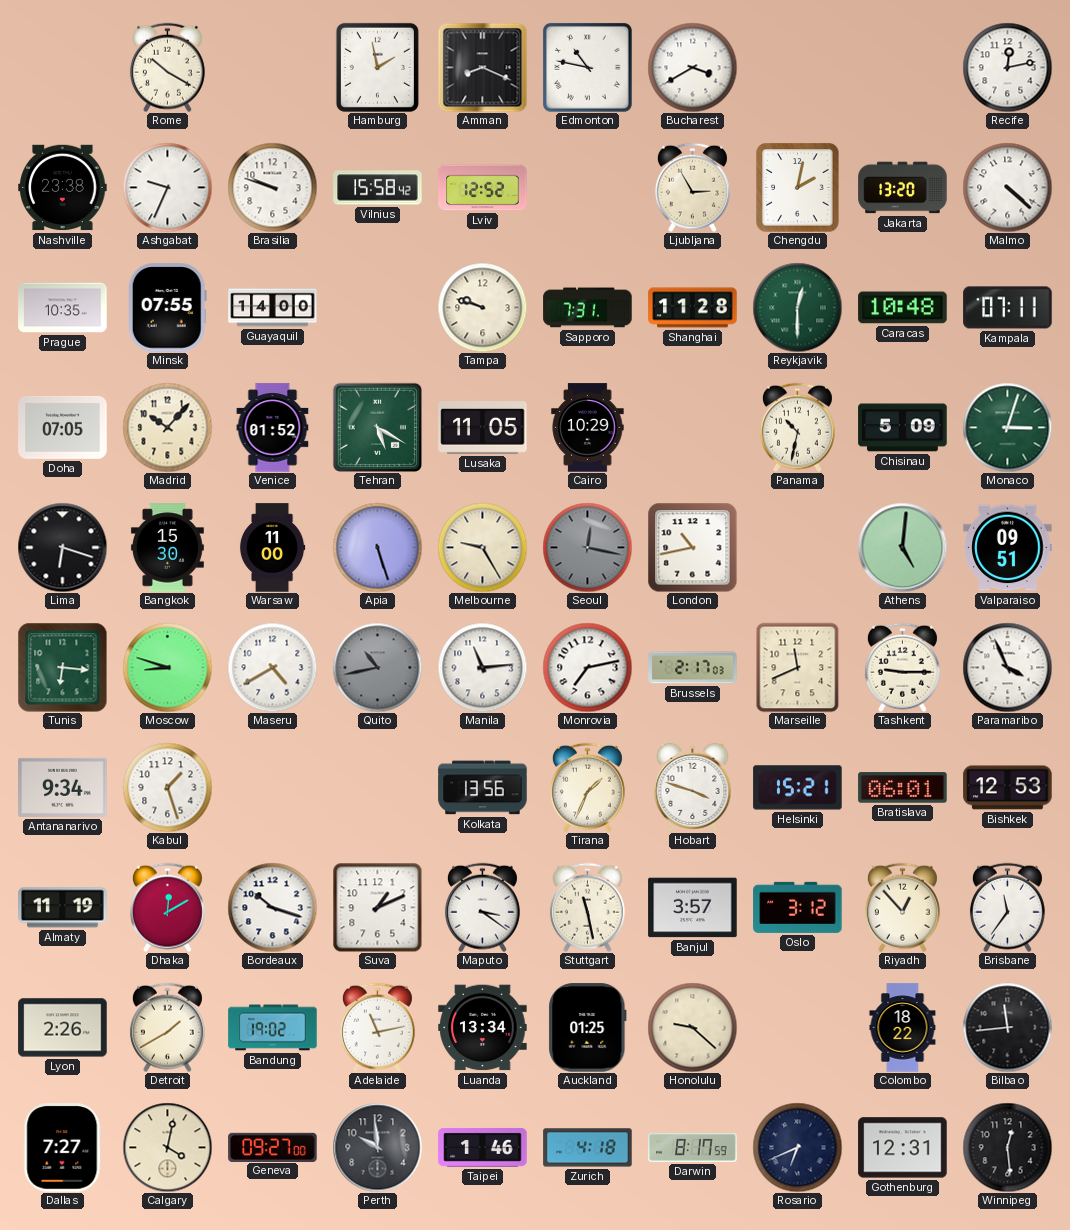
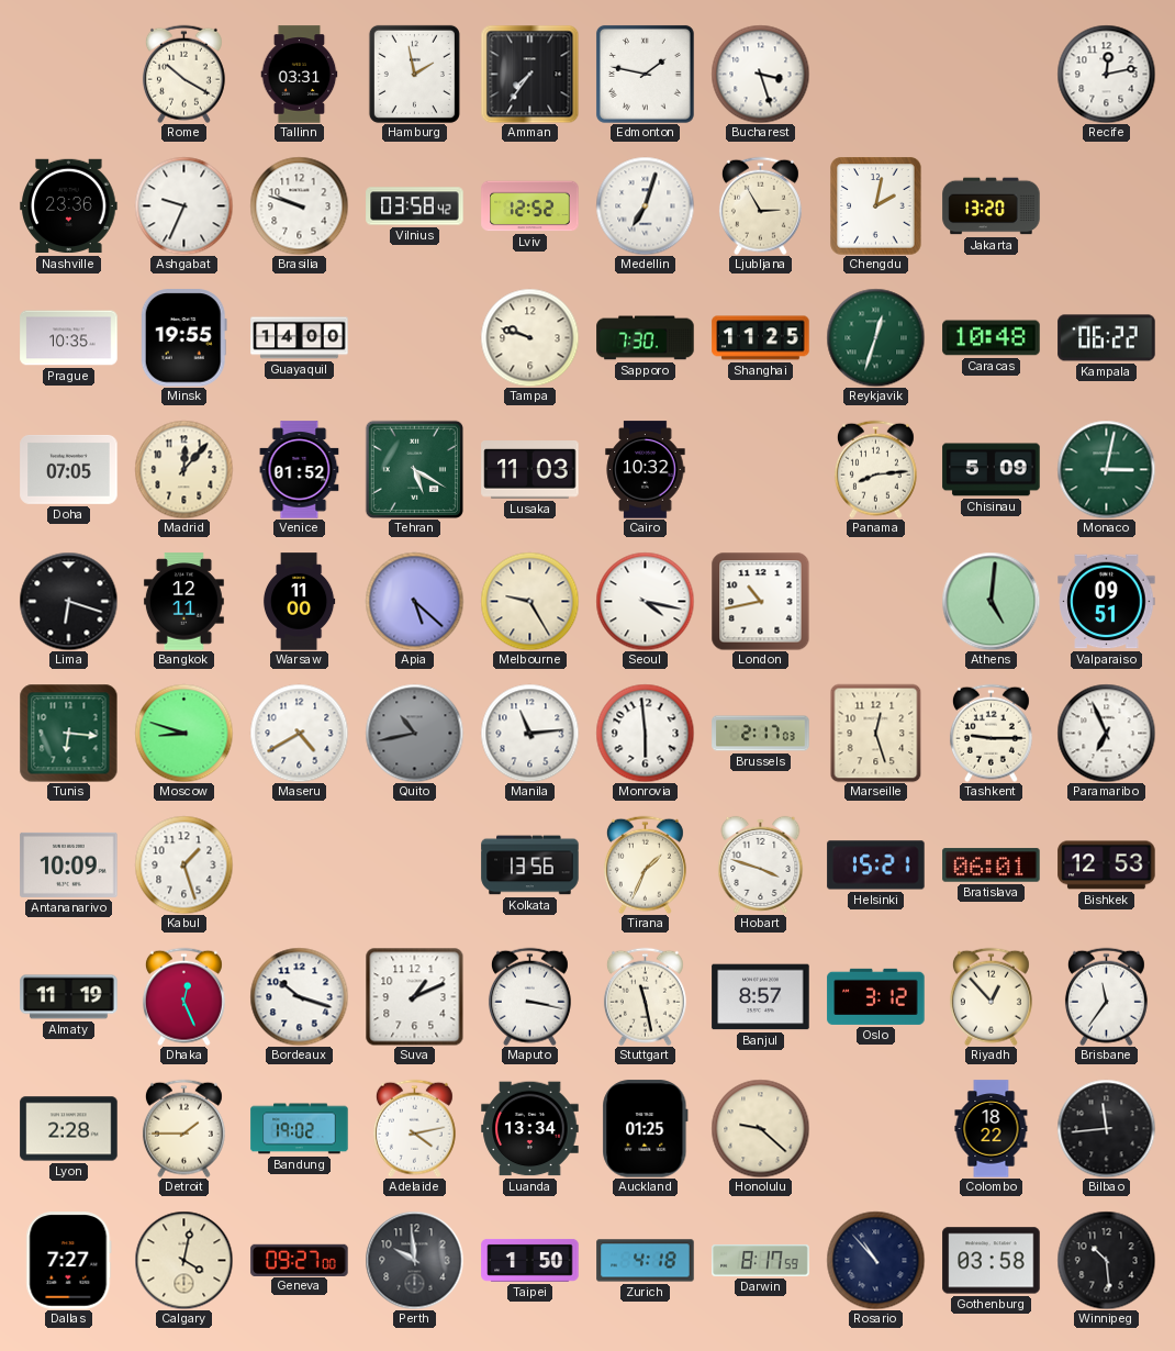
Tallinn: none -> 03:31
Amman: 8:19 -> 7:36
Edmonton: 10:47 -> 1:47
Bucharest: 3:40 -> 3:27
Nashville: 23:38 -> 23:36
Vilnius: 15:58 -> 03:58
Medellin: none -> 7:03
Malmo: 4:22 -> none
Minsk: 07:55 -> 19:55
Sapporo: 7:31 -> 7:30
Shanghai: 11:28 -> 11:25
Reykjavik: 12:30 -> 12:33
Kampala: 07:11 -> 06:22
Madrid: 10:07 -> 12:07
Lusaka: 11:05 -> 11:03
Cairo: 10:29 -> 10:32
Panama: 10:32 -> 8:14
Monaco: 3:03 -> 3:02
Bangkok: 15:30 -> 12:11
Apia: 5:27 -> 5:22
Seoul: 12:17 -> 4:17
Seoul dial: grey -> white
Monrovia: 7:13 -> 5:59
Marseille: 11:41 -> 12:27
Paramaribo: 3:56 -> 6:56
Antananarivo: 9:34 -> 10:09
Dhaka: 12:10 -> 12:26
Maputo: 3:21 -> 3:17
Banjul: 3:57 -> 8:57
Lyon: 2:26 -> 2:28
Detroit: 1:40 -> 1:45
Adelaide: 11:13 -> 4:13
Taipei: 1:46 -> 1:50
Rosario: 6:41 -> 10:53
Gothenburg: 12:31 -> 03:58
Winnipeg: 12:29 -> 10:29
